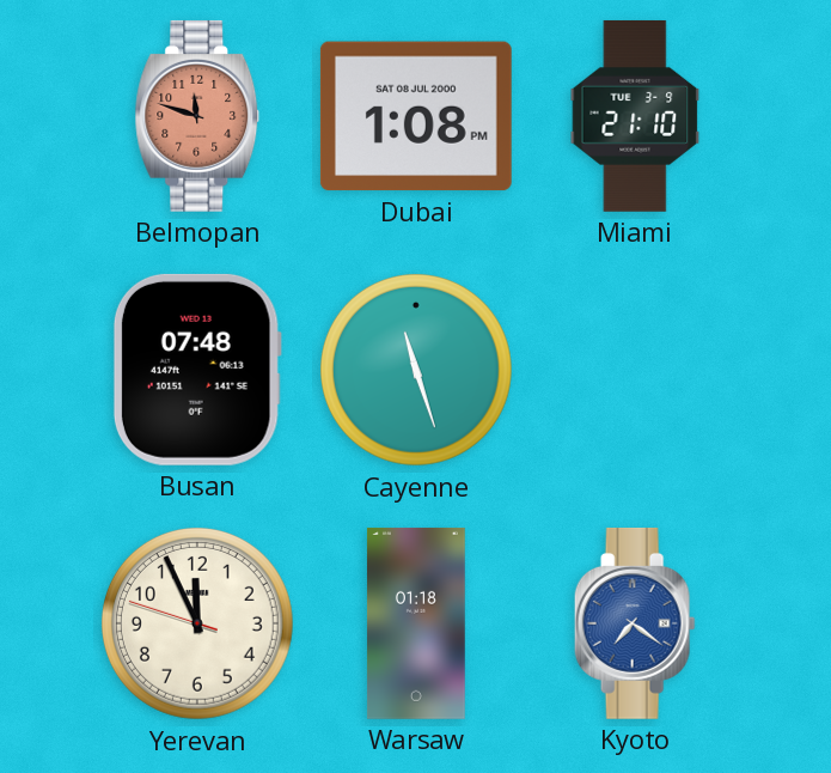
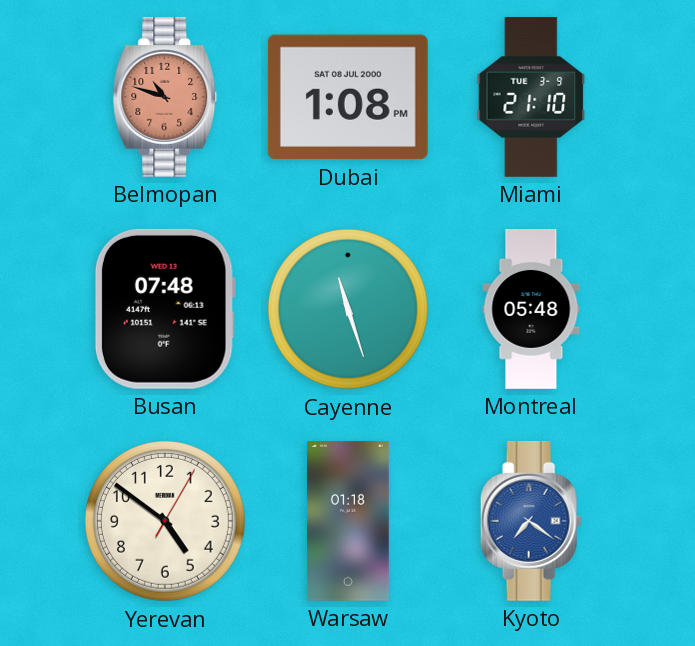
Belmopan: 11:48 -> 10:48
Montreal: none -> 05:48
Yerevan: 11:55 -> 4:51
